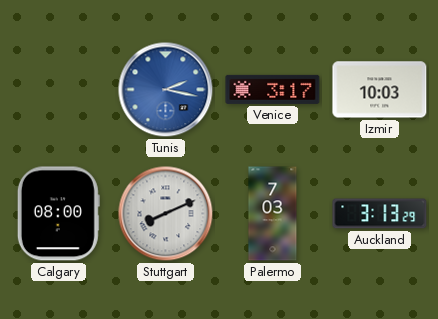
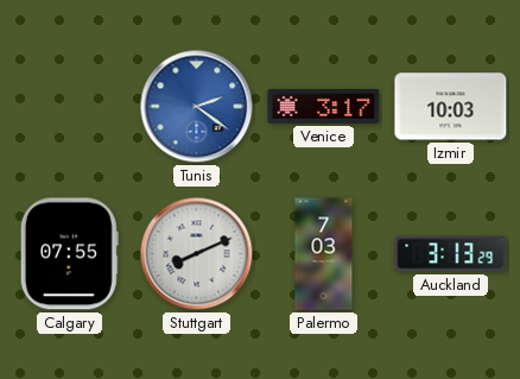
Tunis: 2:17 -> 2:21
Calgary: 08:00 -> 07:55
